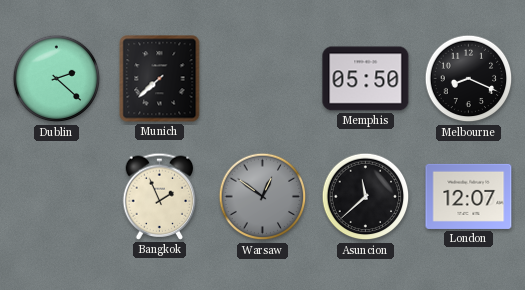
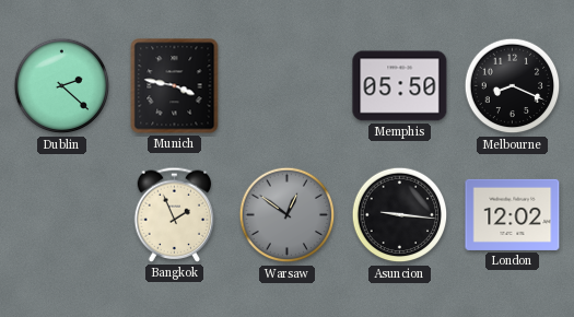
Munich: 7:38 -> 3:47
Asuncion: 11:38 -> 9:16
London: 12:07 -> 12:02
